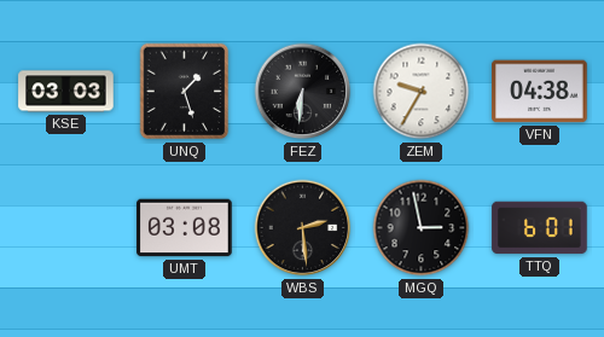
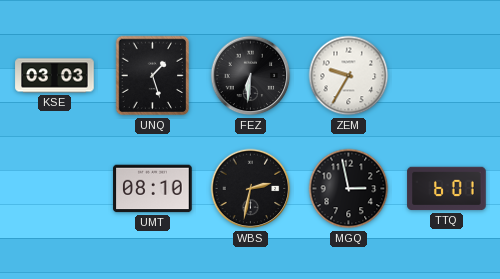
VFN: 04:38 -> none
UMT: 03:08 -> 08:10
WBS: 2:29 -> 2:32
